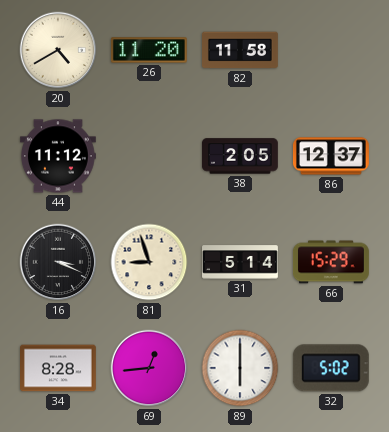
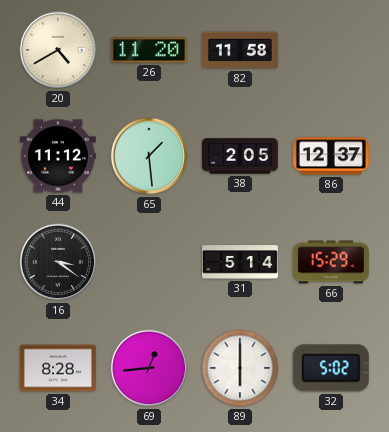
65: none -> 1:29
16: 3:19 -> 3:21
81: 8:57 -> none
